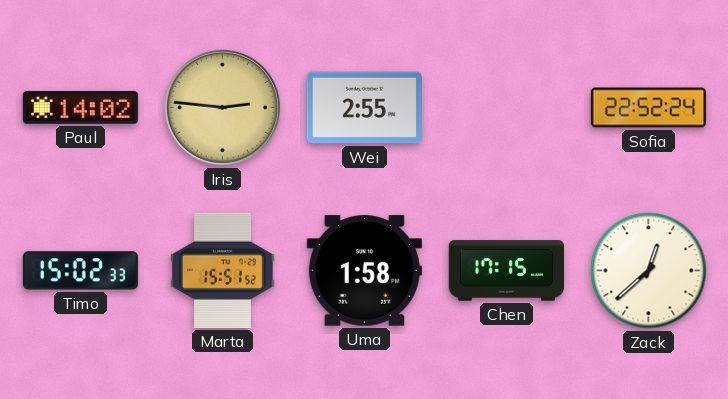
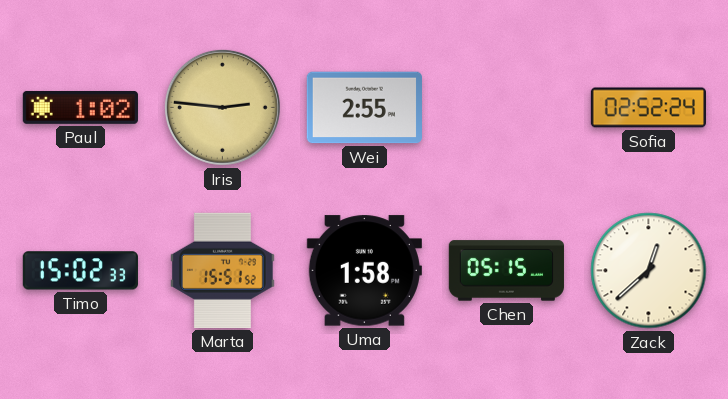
Paul: 14:02 -> 1:02
Sofia: 22:52 -> 02:52
Chen: 17:15 -> 05:15
